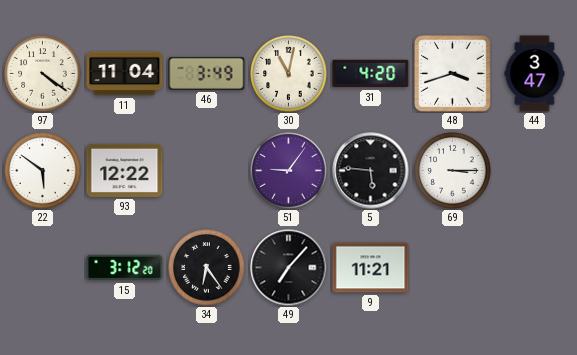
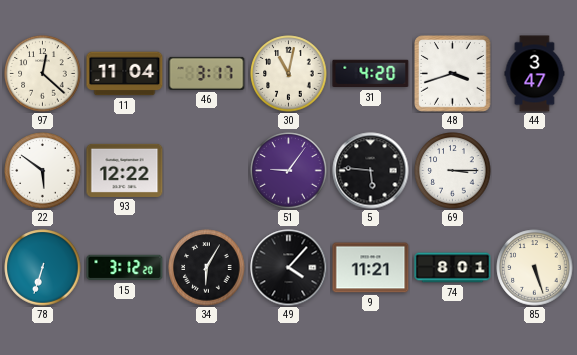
97: 4:21 -> 12:22
46: 3:49 -> 3:17
78: none -> 6:33
34: 6:24 -> 6:05
49: 7:07 -> 4:07
74: none -> 8:01
85: none -> 5:27
